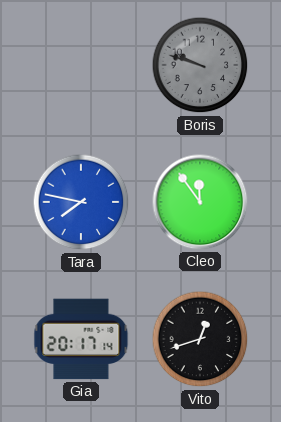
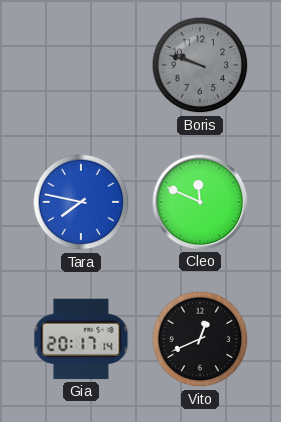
Cleo: 11:54 -> 11:49
Vito: 12:42 -> 12:41
